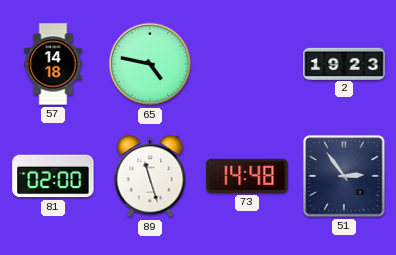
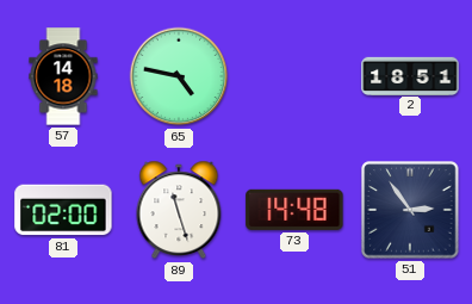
2: 19:23 -> 18:51
